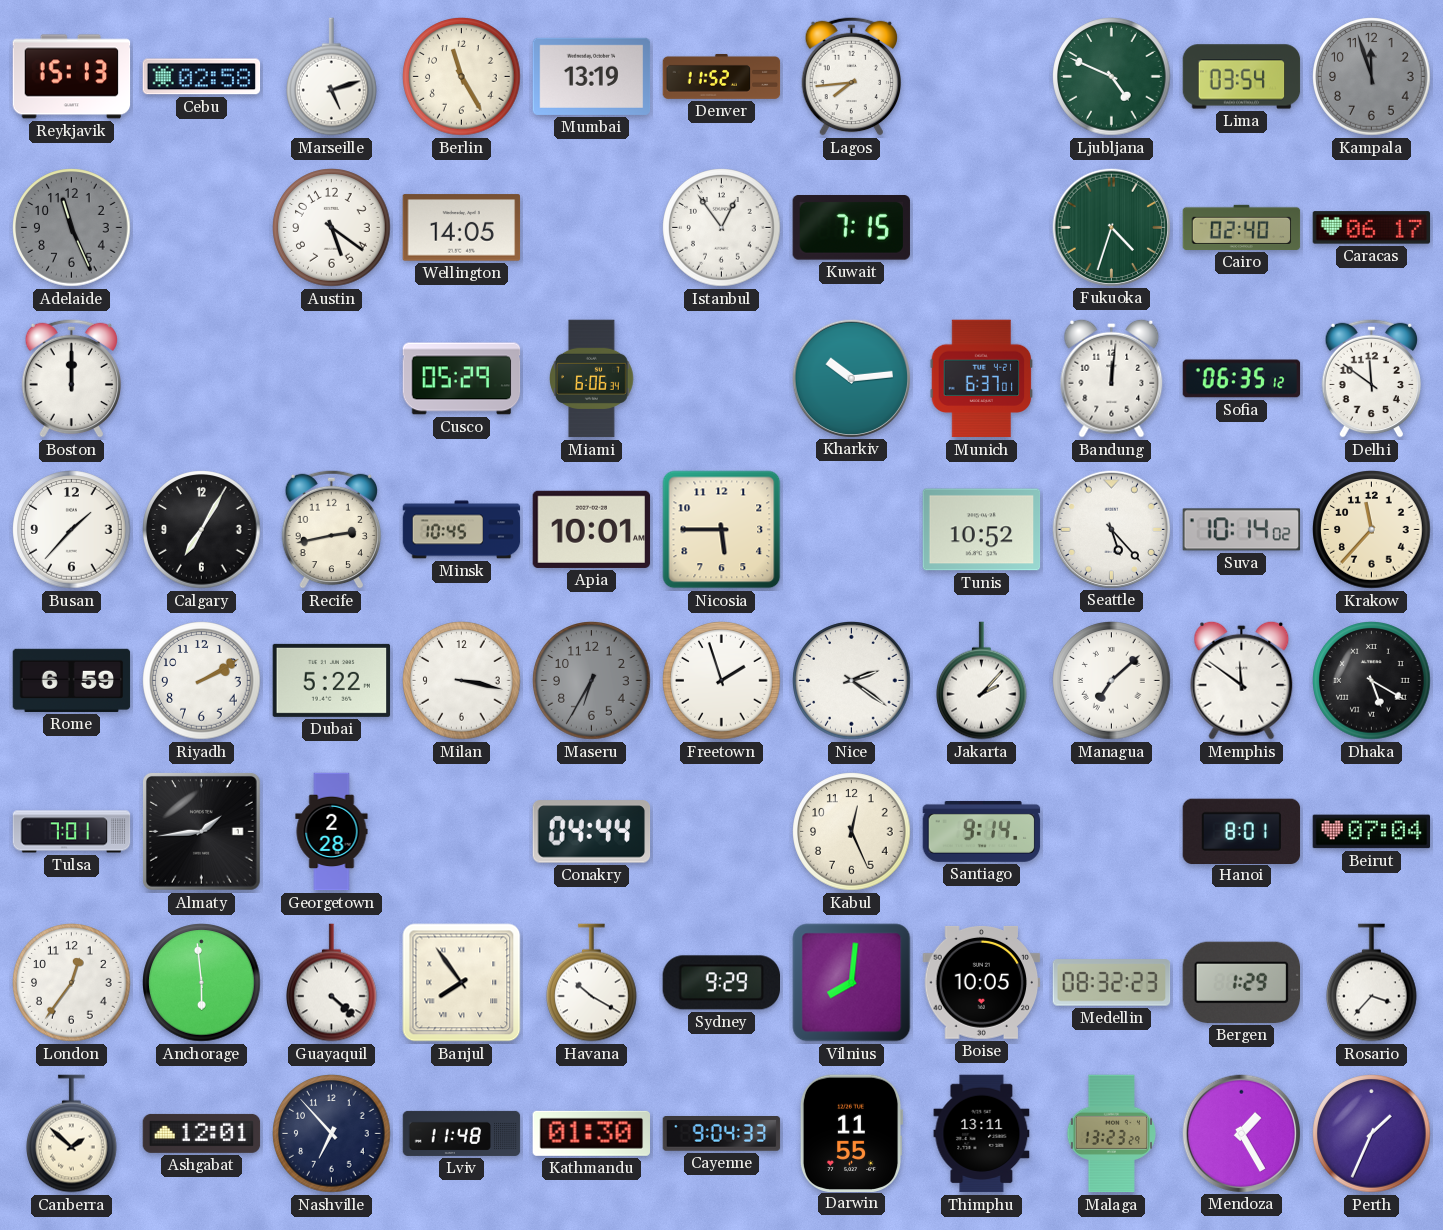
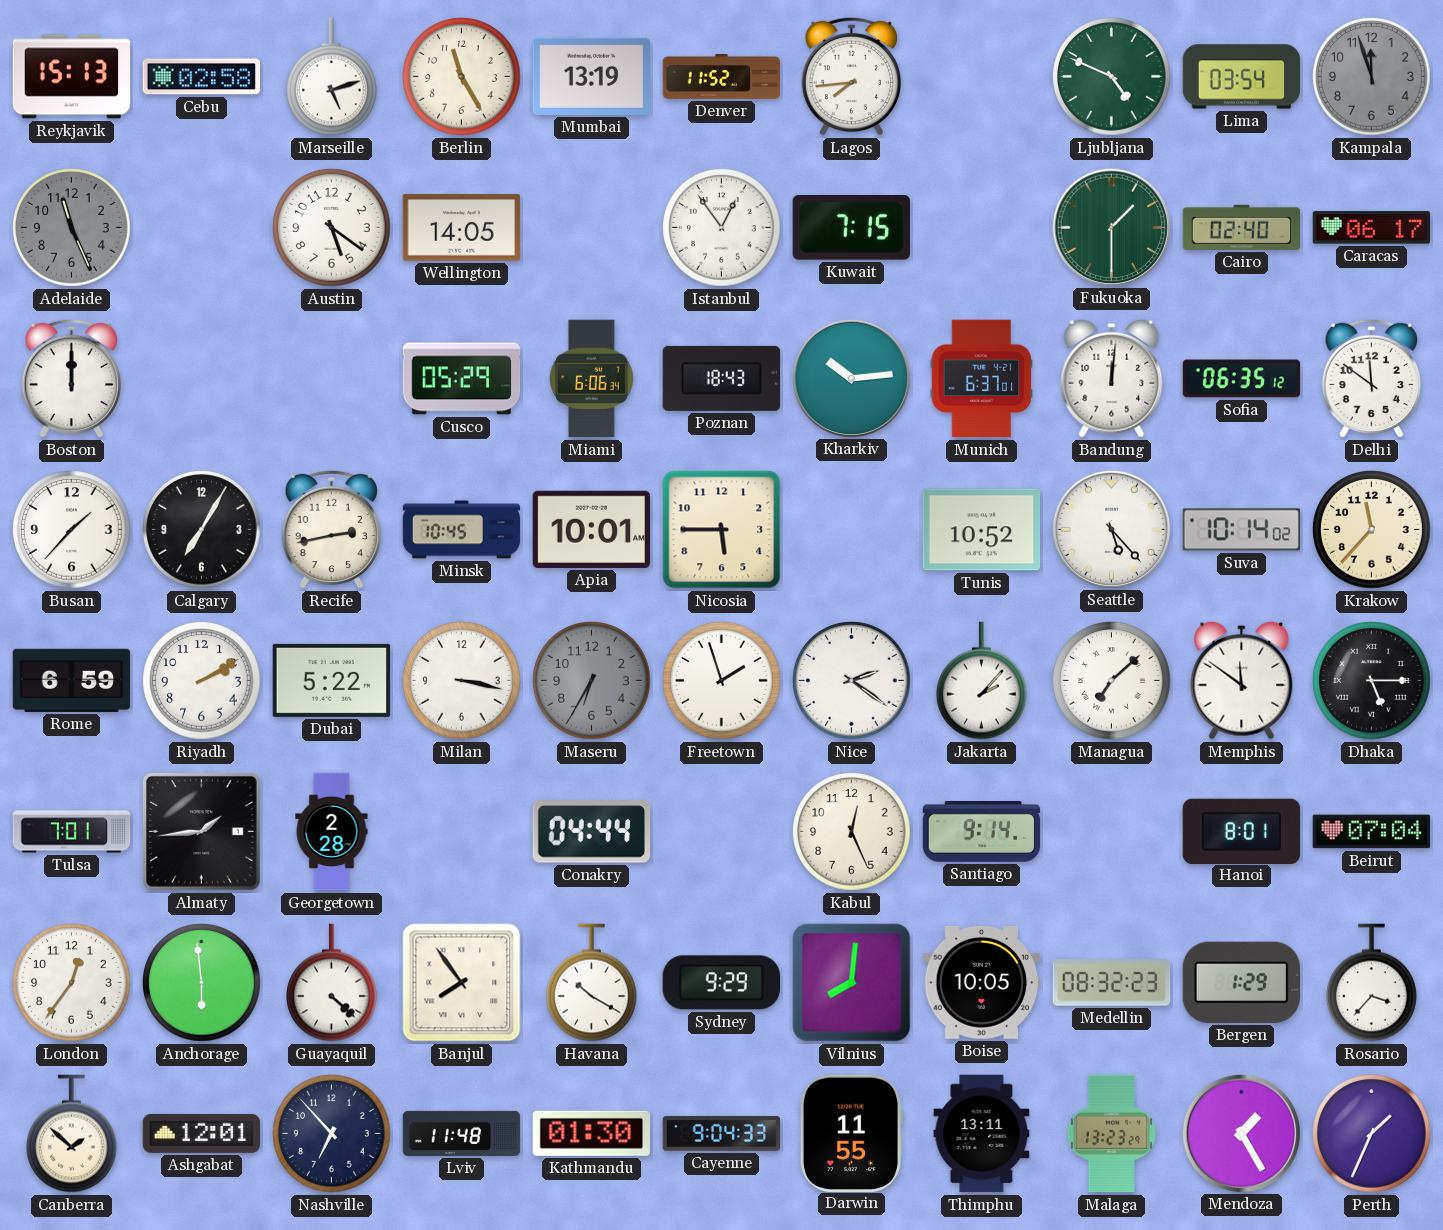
Fukuoka: 4:33 -> 1:30
Poznan: none -> 18:43
Dhaka: 5:20 -> 5:15
